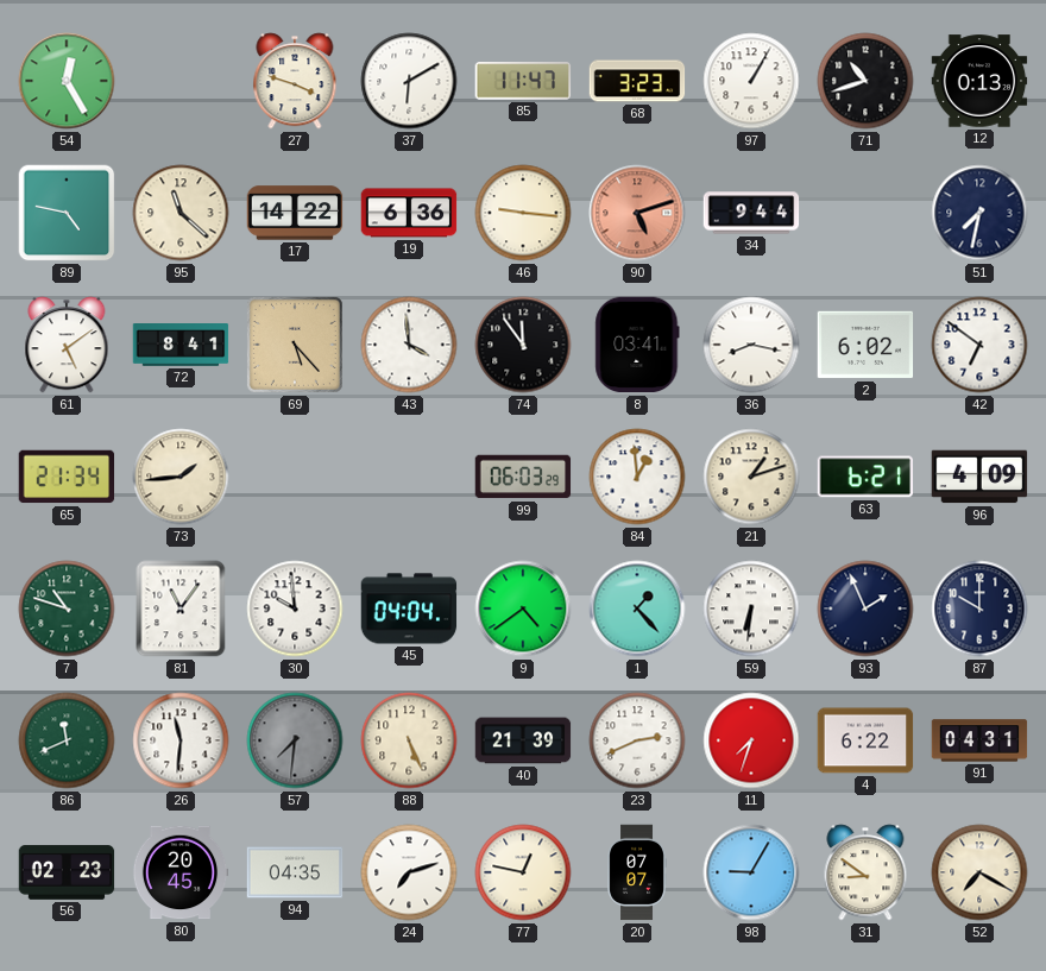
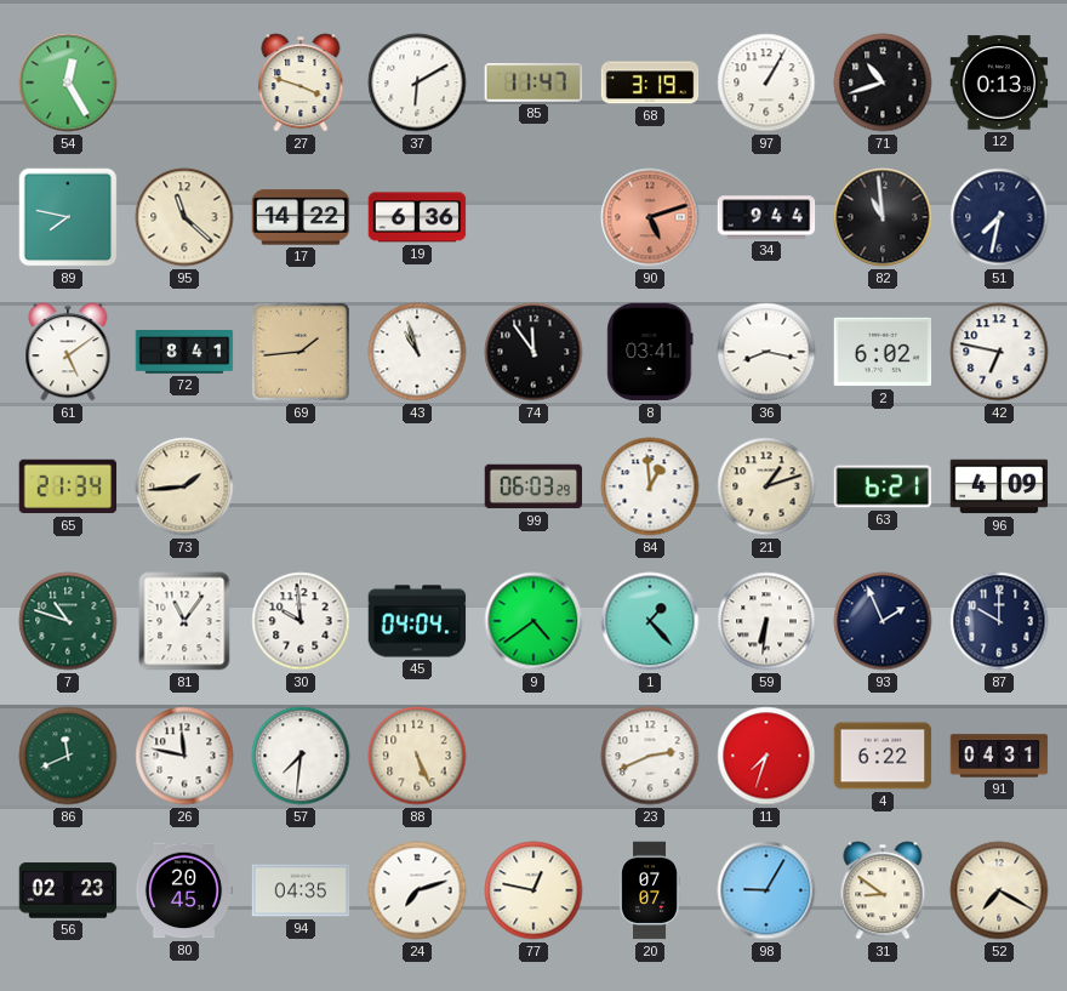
68: 3:23 -> 3:19
89: 4:47 -> 7:47
46: 9:16 -> none
82: none -> 10:59
69: 5:23 -> 1:44
43: 3:59 -> 10:57
42: 6:51 -> 6:47
26: 11:31 -> 11:47
57 dial: grey -> white
40: 21:39 -> none
